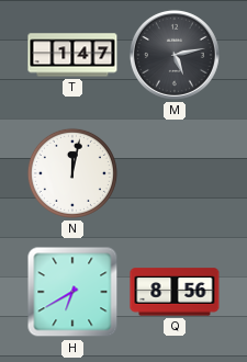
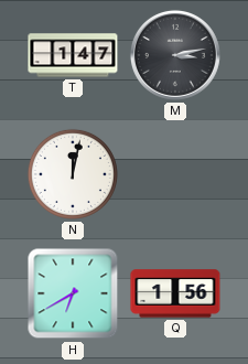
M: 5:13 -> 3:13
Q: 8:56 -> 1:56
